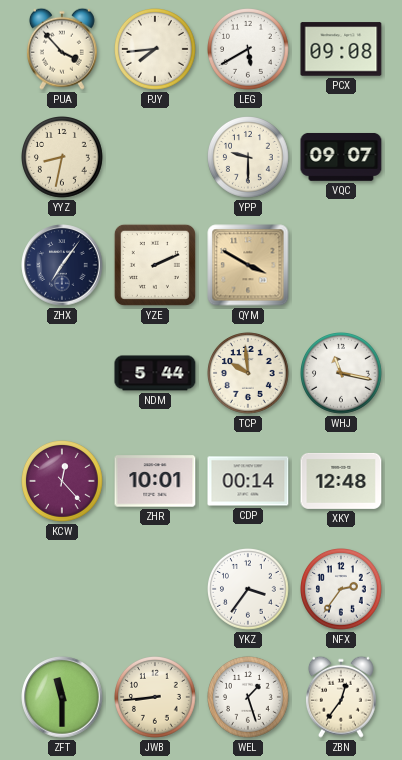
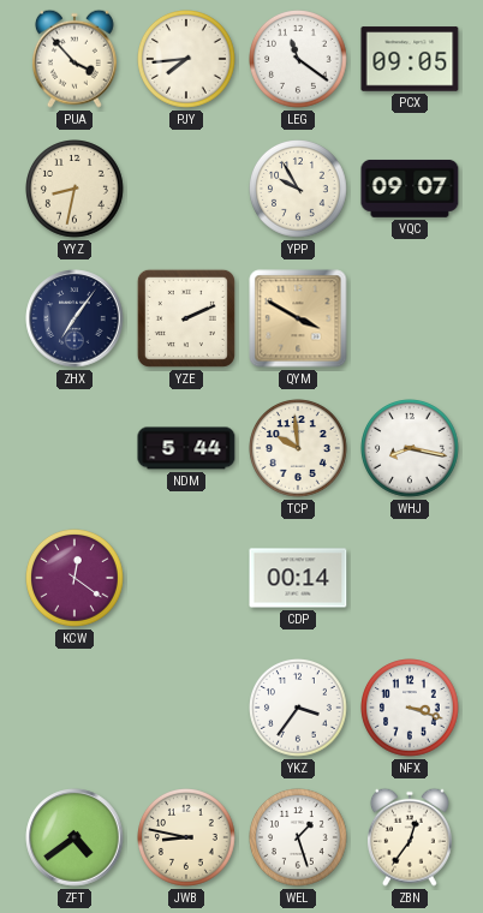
LEG: 5:40 -> 11:21
PCX: 09:08 -> 09:05
YPP: 9:30 -> 9:55
WHJ: 11:17 -> 8:17
KCW: 12:23 -> 12:21
ZHR: 10:01 -> none
XKY: 12:48 -> none
NFX: 2:36 -> 3:18
ZFT: 11:30 -> 4:39
JWB: 8:44 -> 8:47
